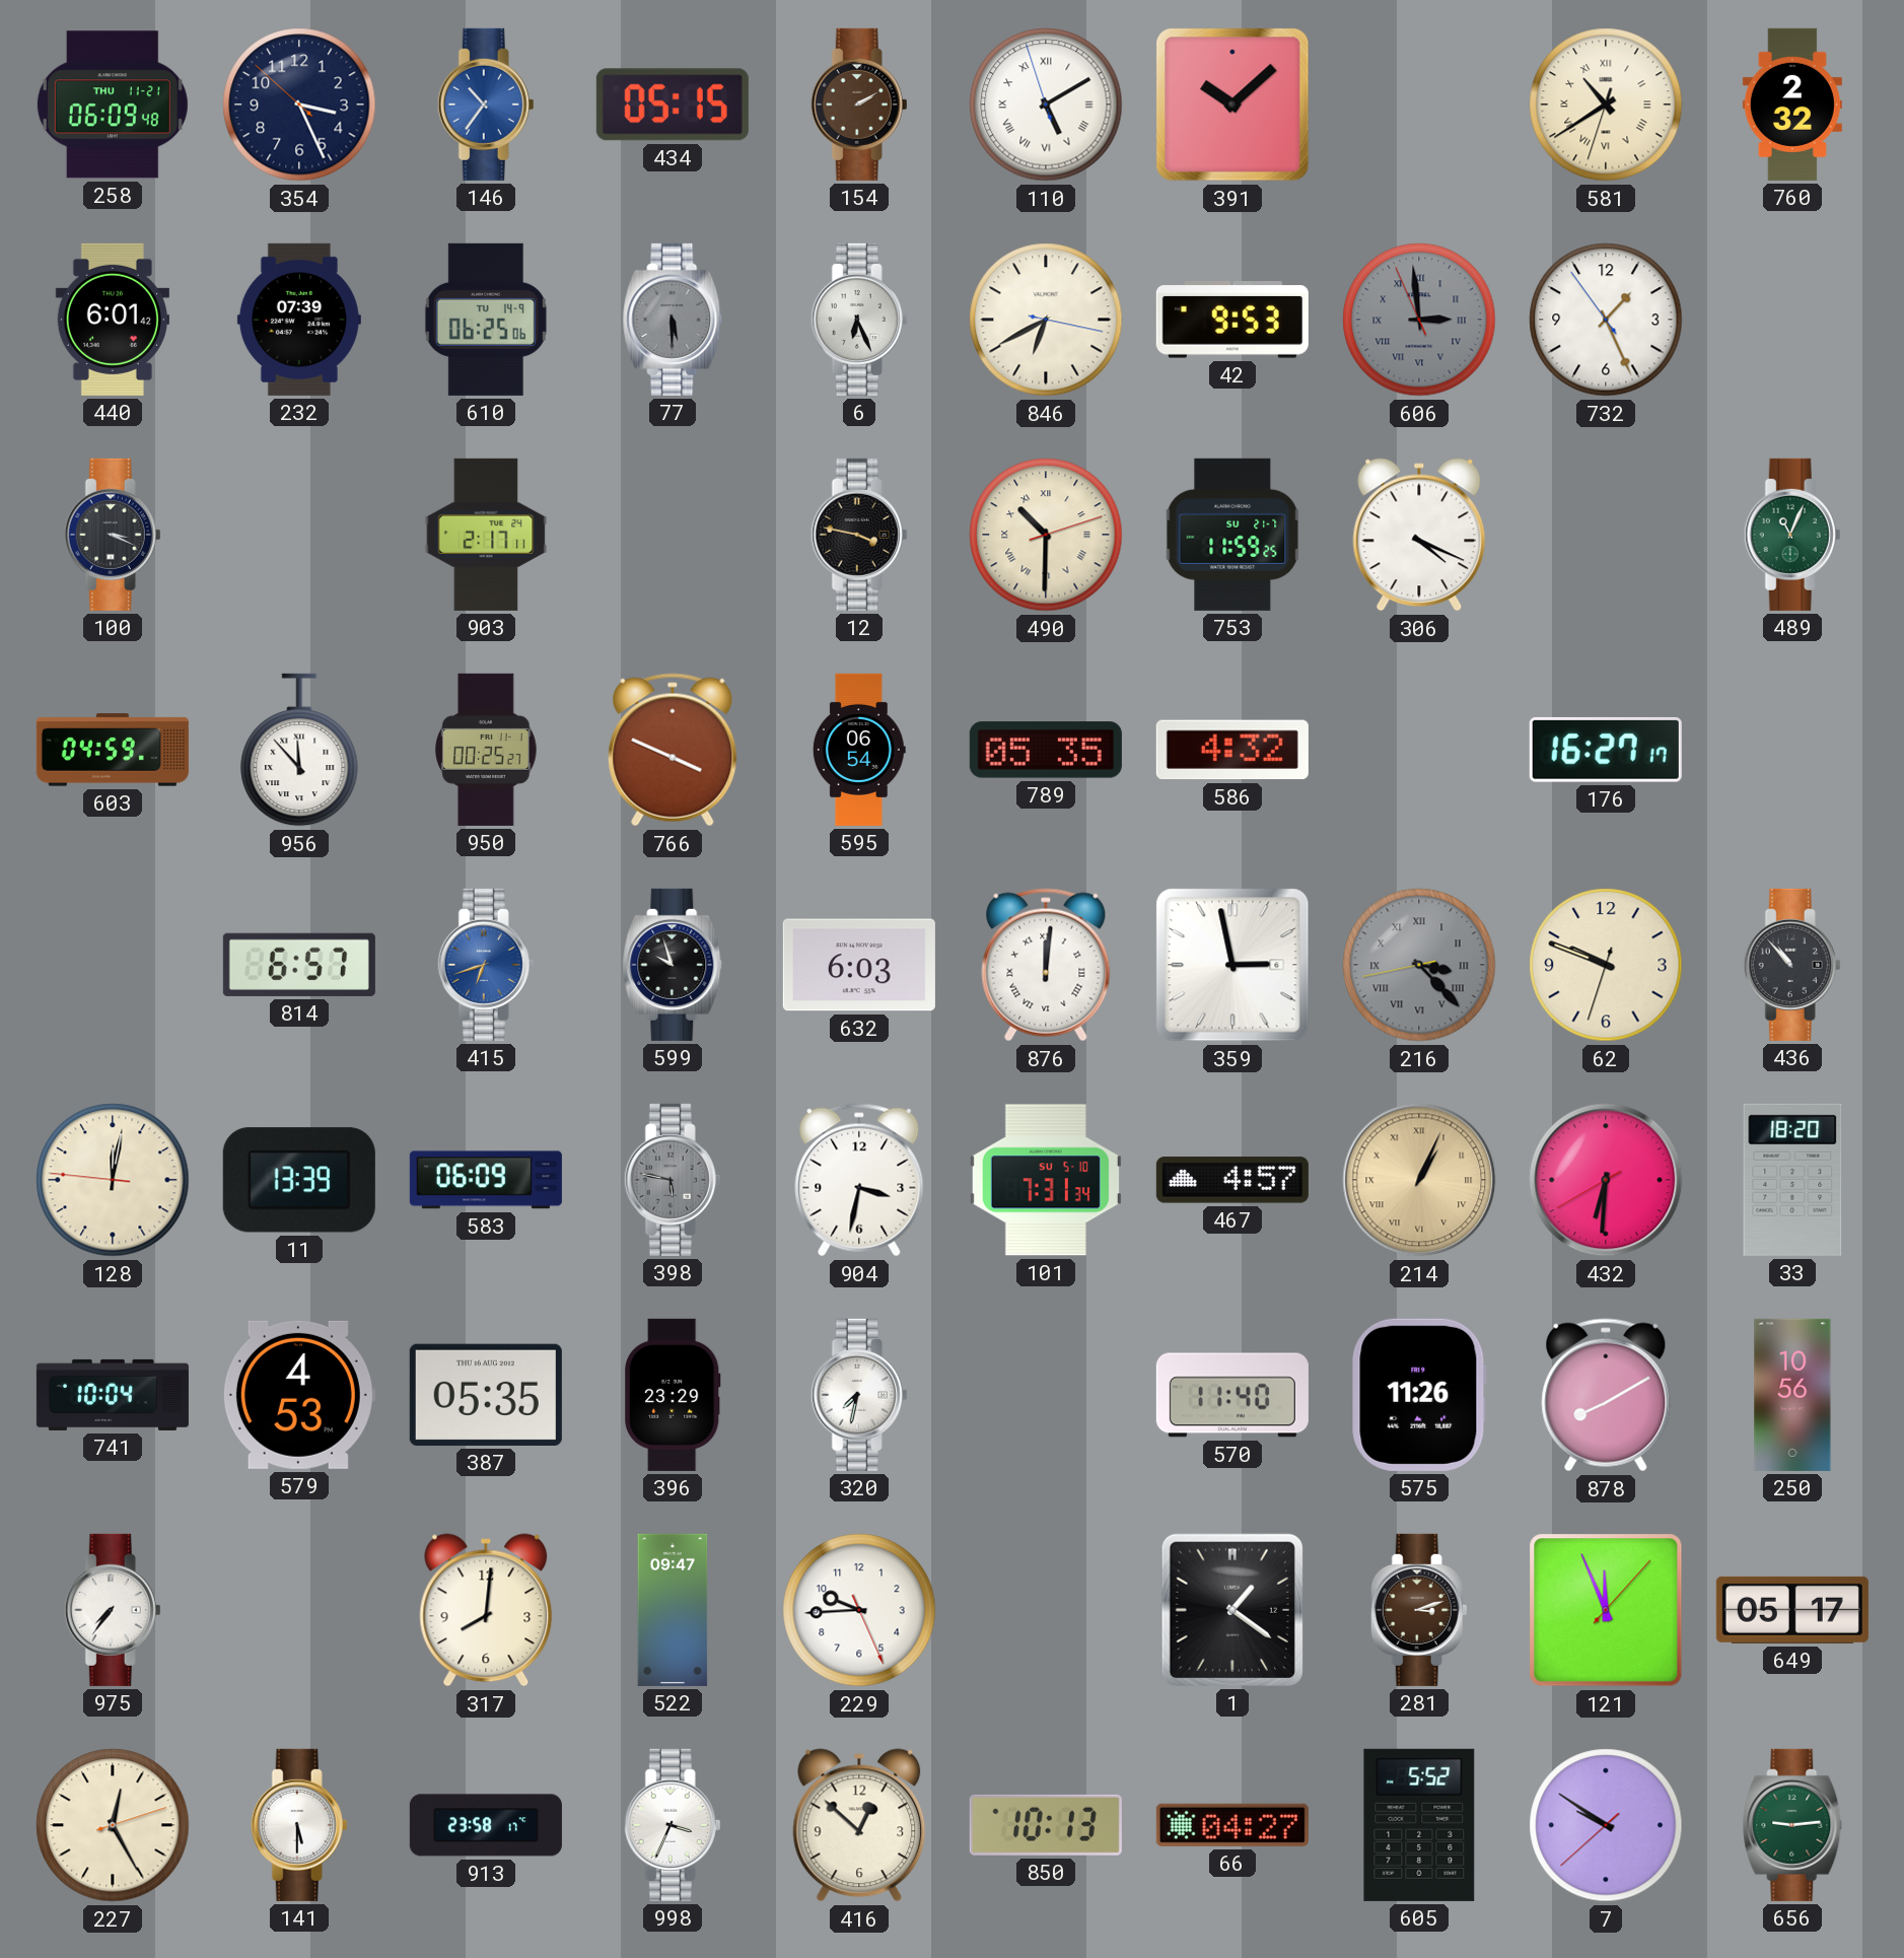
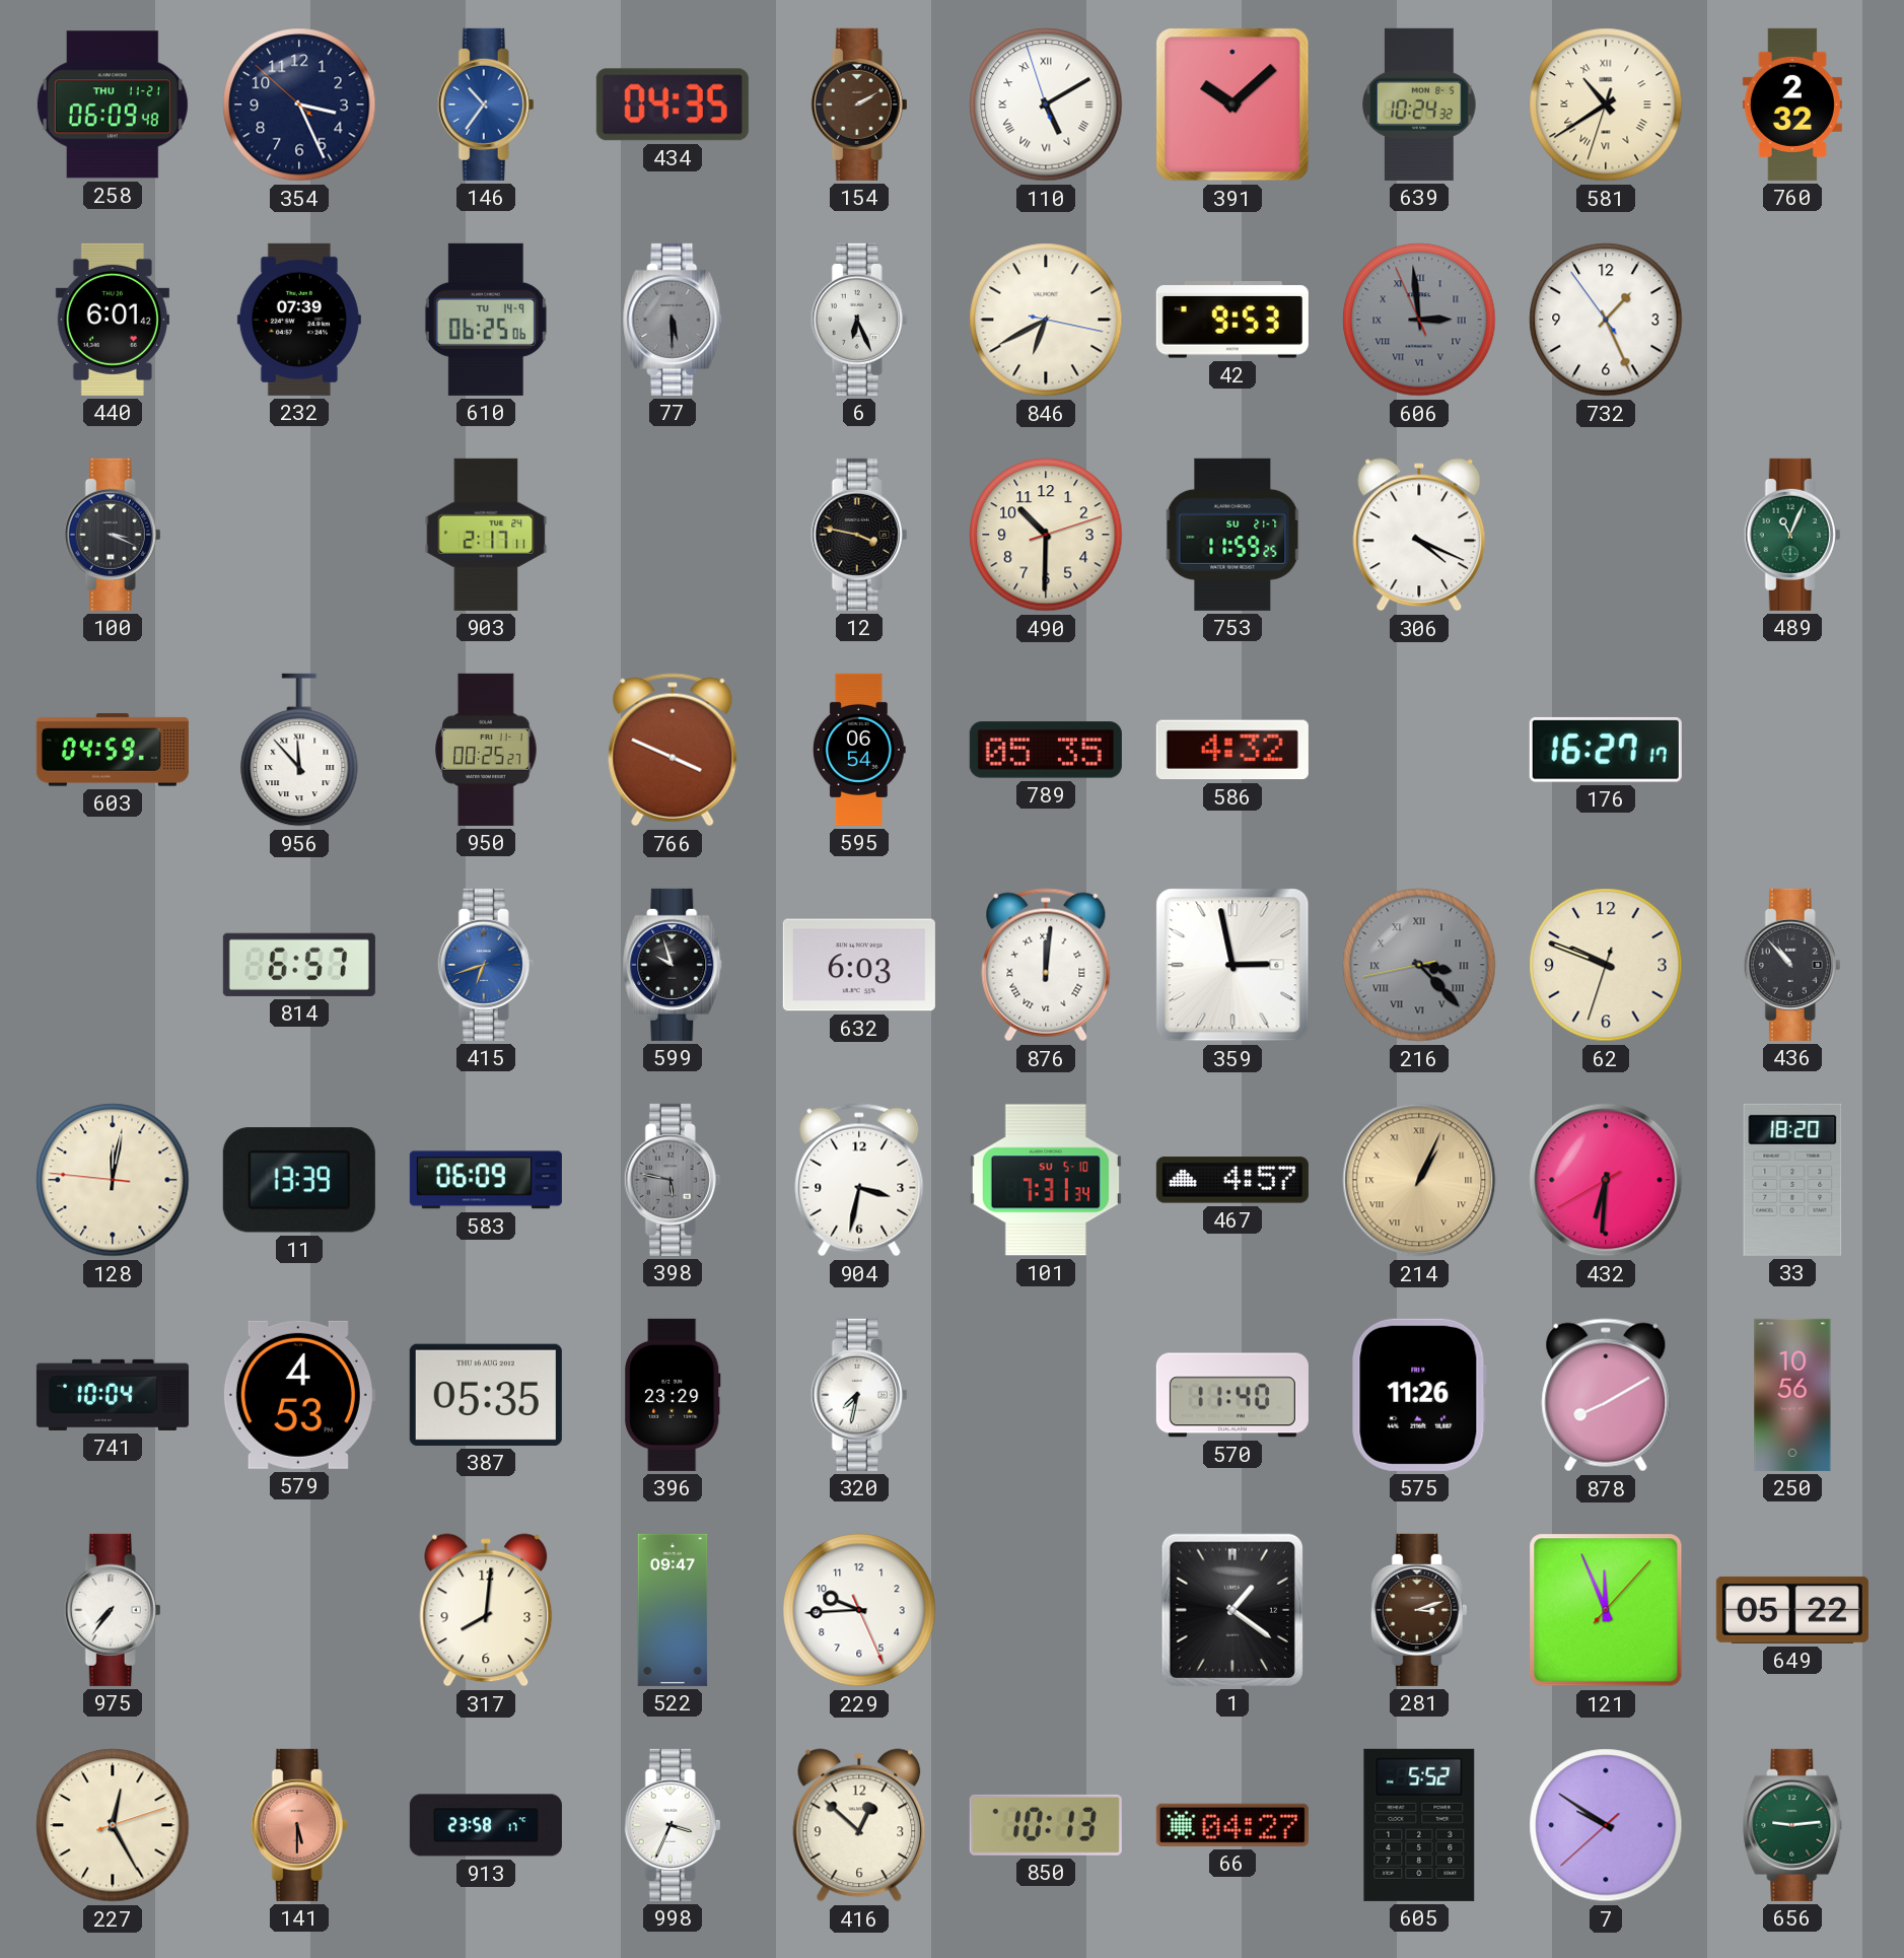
434: 05:15 -> 04:35
639: none -> 10:24
490 numerals: Roman -> Arabic
649: 05:17 -> 05:22
141 dial: white -> salmon
